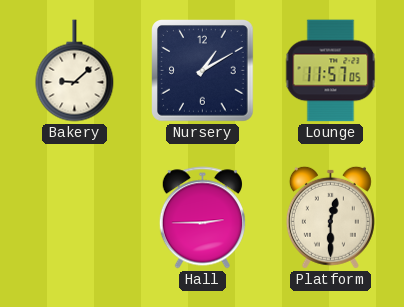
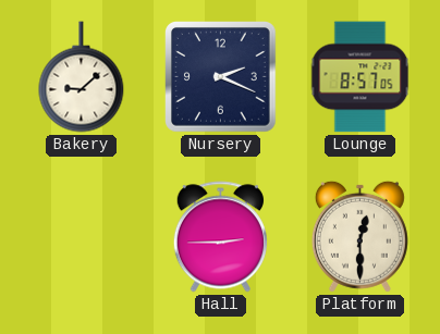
Nursery: 1:10 -> 2:19
Lounge: 11:57 -> 8:57
